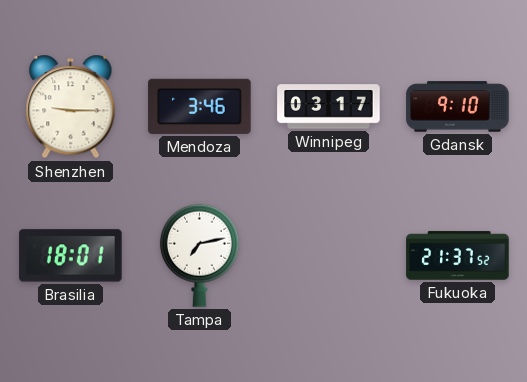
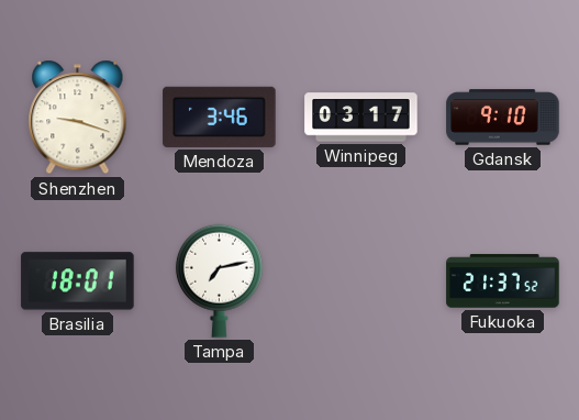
Shenzhen: 9:15 -> 9:18
